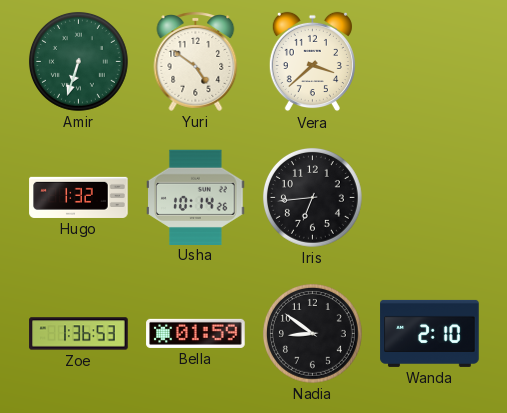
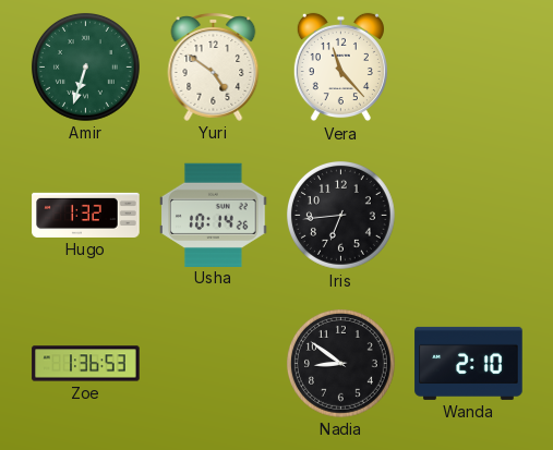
Vera: 3:38 -> 11:23
Bella: 01:59 -> none
